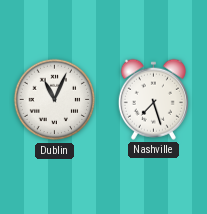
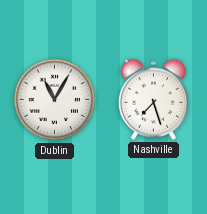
Dublin: 11:04 -> 11:05
